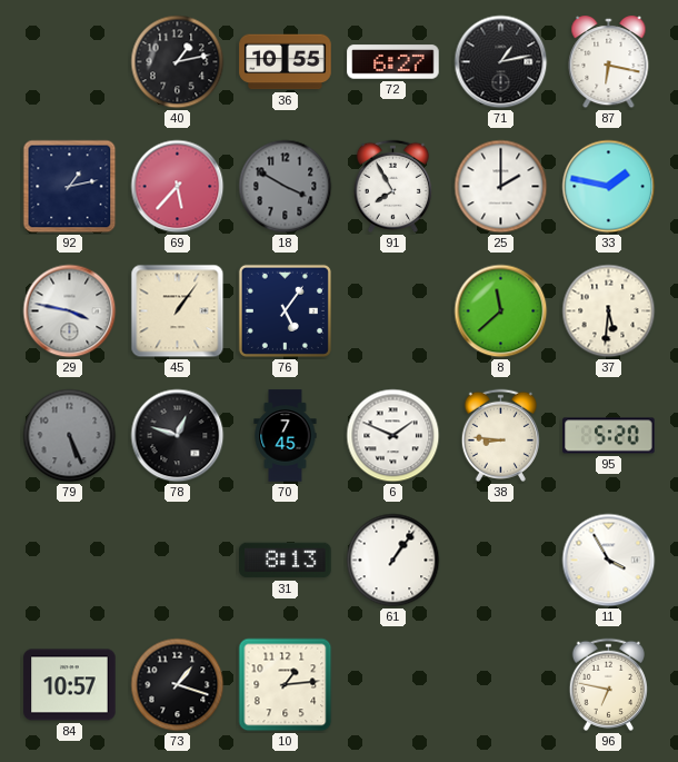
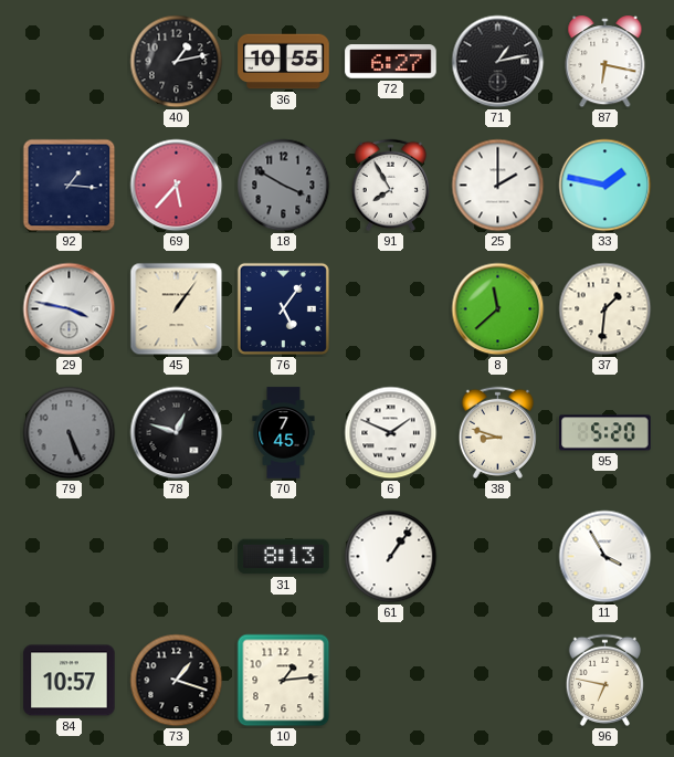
92: 1:13 -> 1:16
37: 5:31 -> 1:31
38: 8:46 -> 8:48
